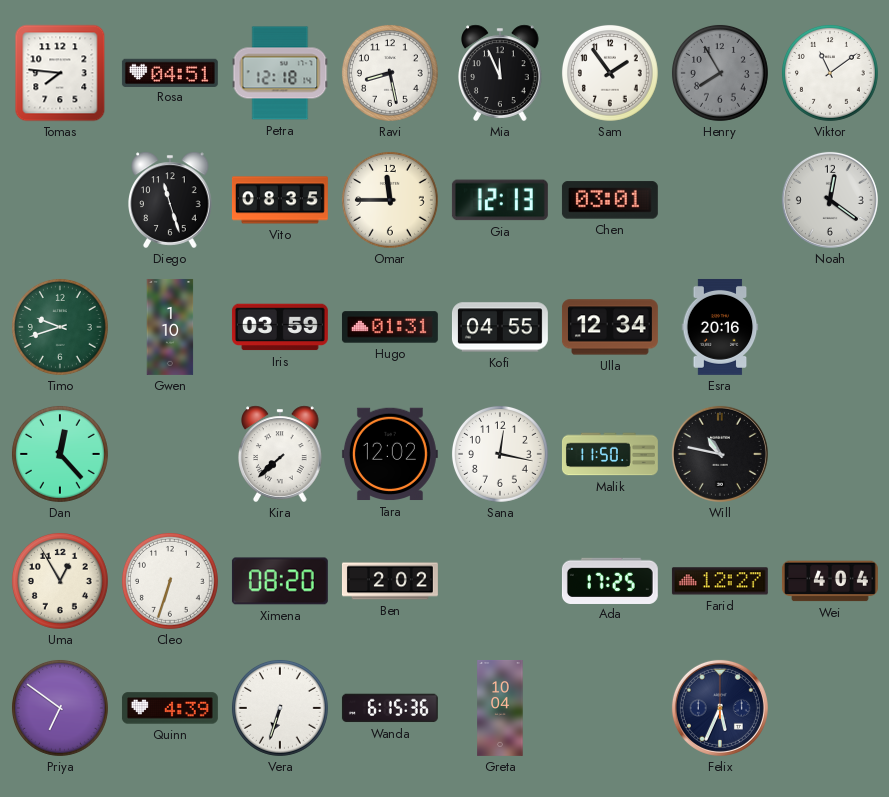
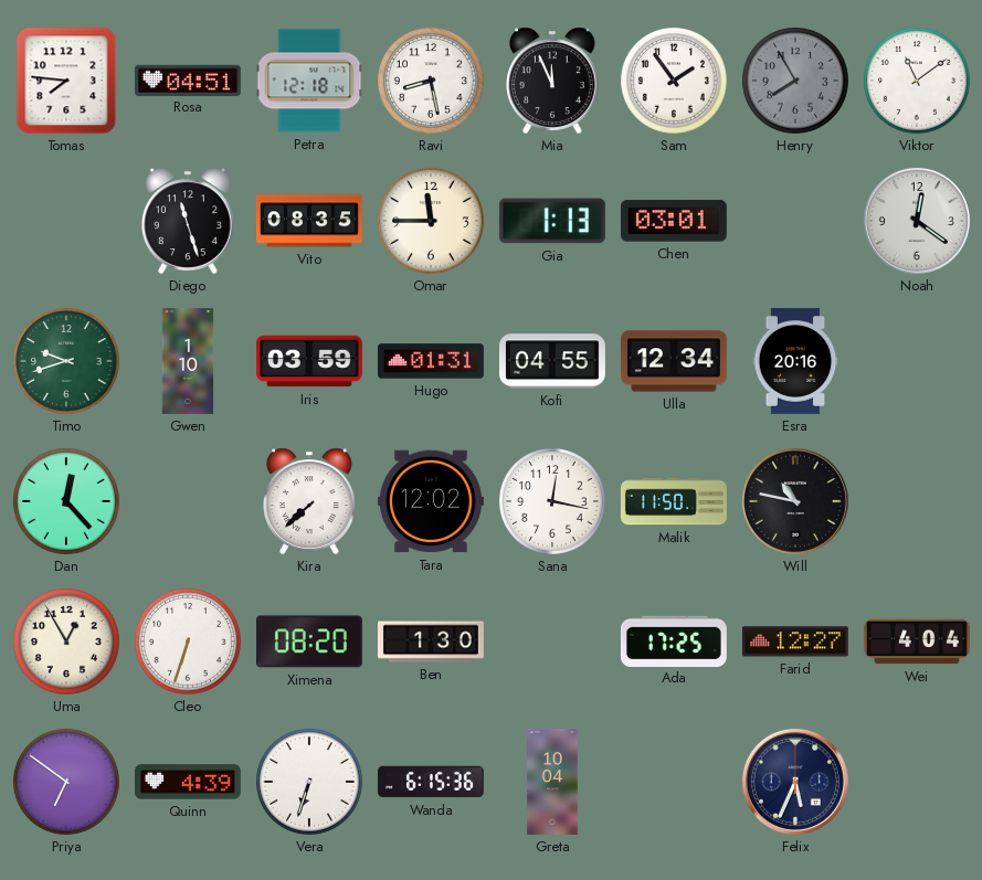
Gia: 12:13 -> 1:13
Ben: 2:02 -> 1:30
